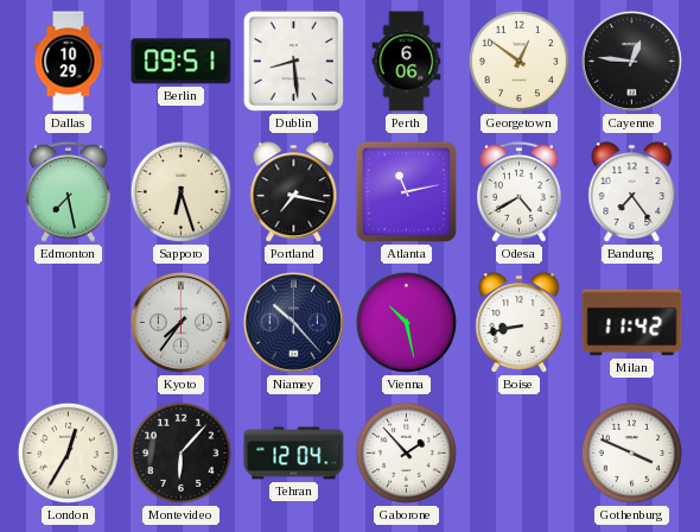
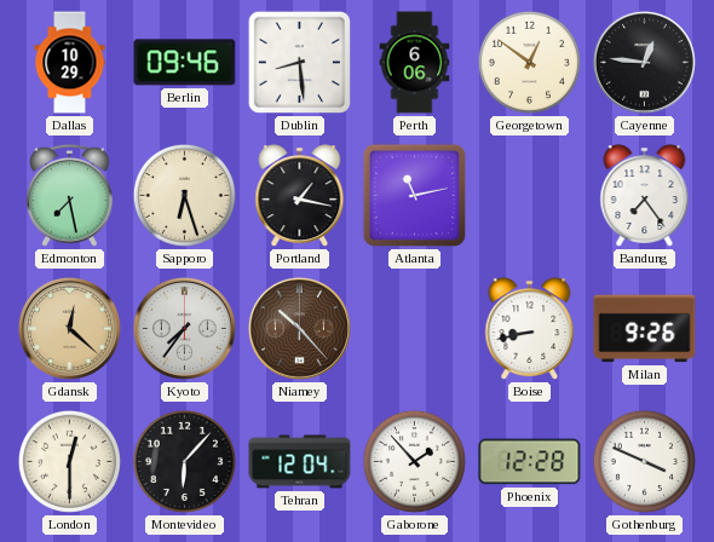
Berlin: 09:51 -> 09:46
Portland: 7:17 -> 1:17
Odesa: 4:40 -> none
Gdansk: none -> 12:22
Niamey dial: navy -> brown
Vienna: 10:28 -> none
Milan: 11:42 -> 9:26
London: 12:35 -> 12:30
Phoenix: none -> 12:28
